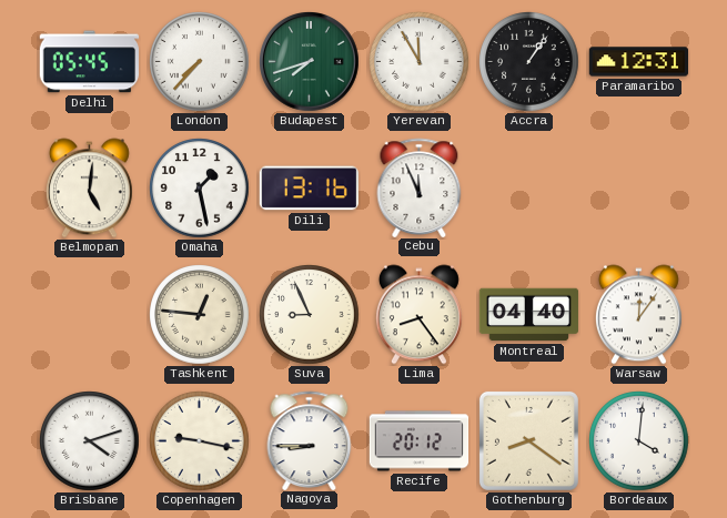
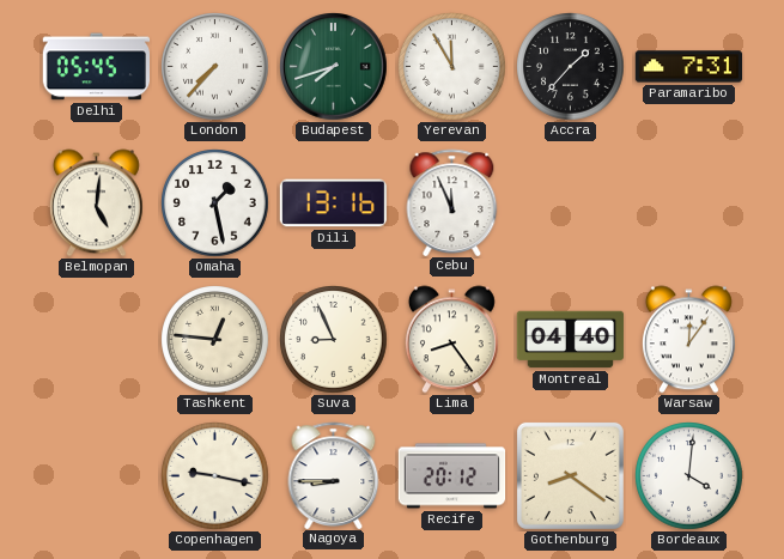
Accra: 1:06 -> 1:37
Paramaribo: 12:31 -> 7:31
Brisbane: 4:12 -> none
